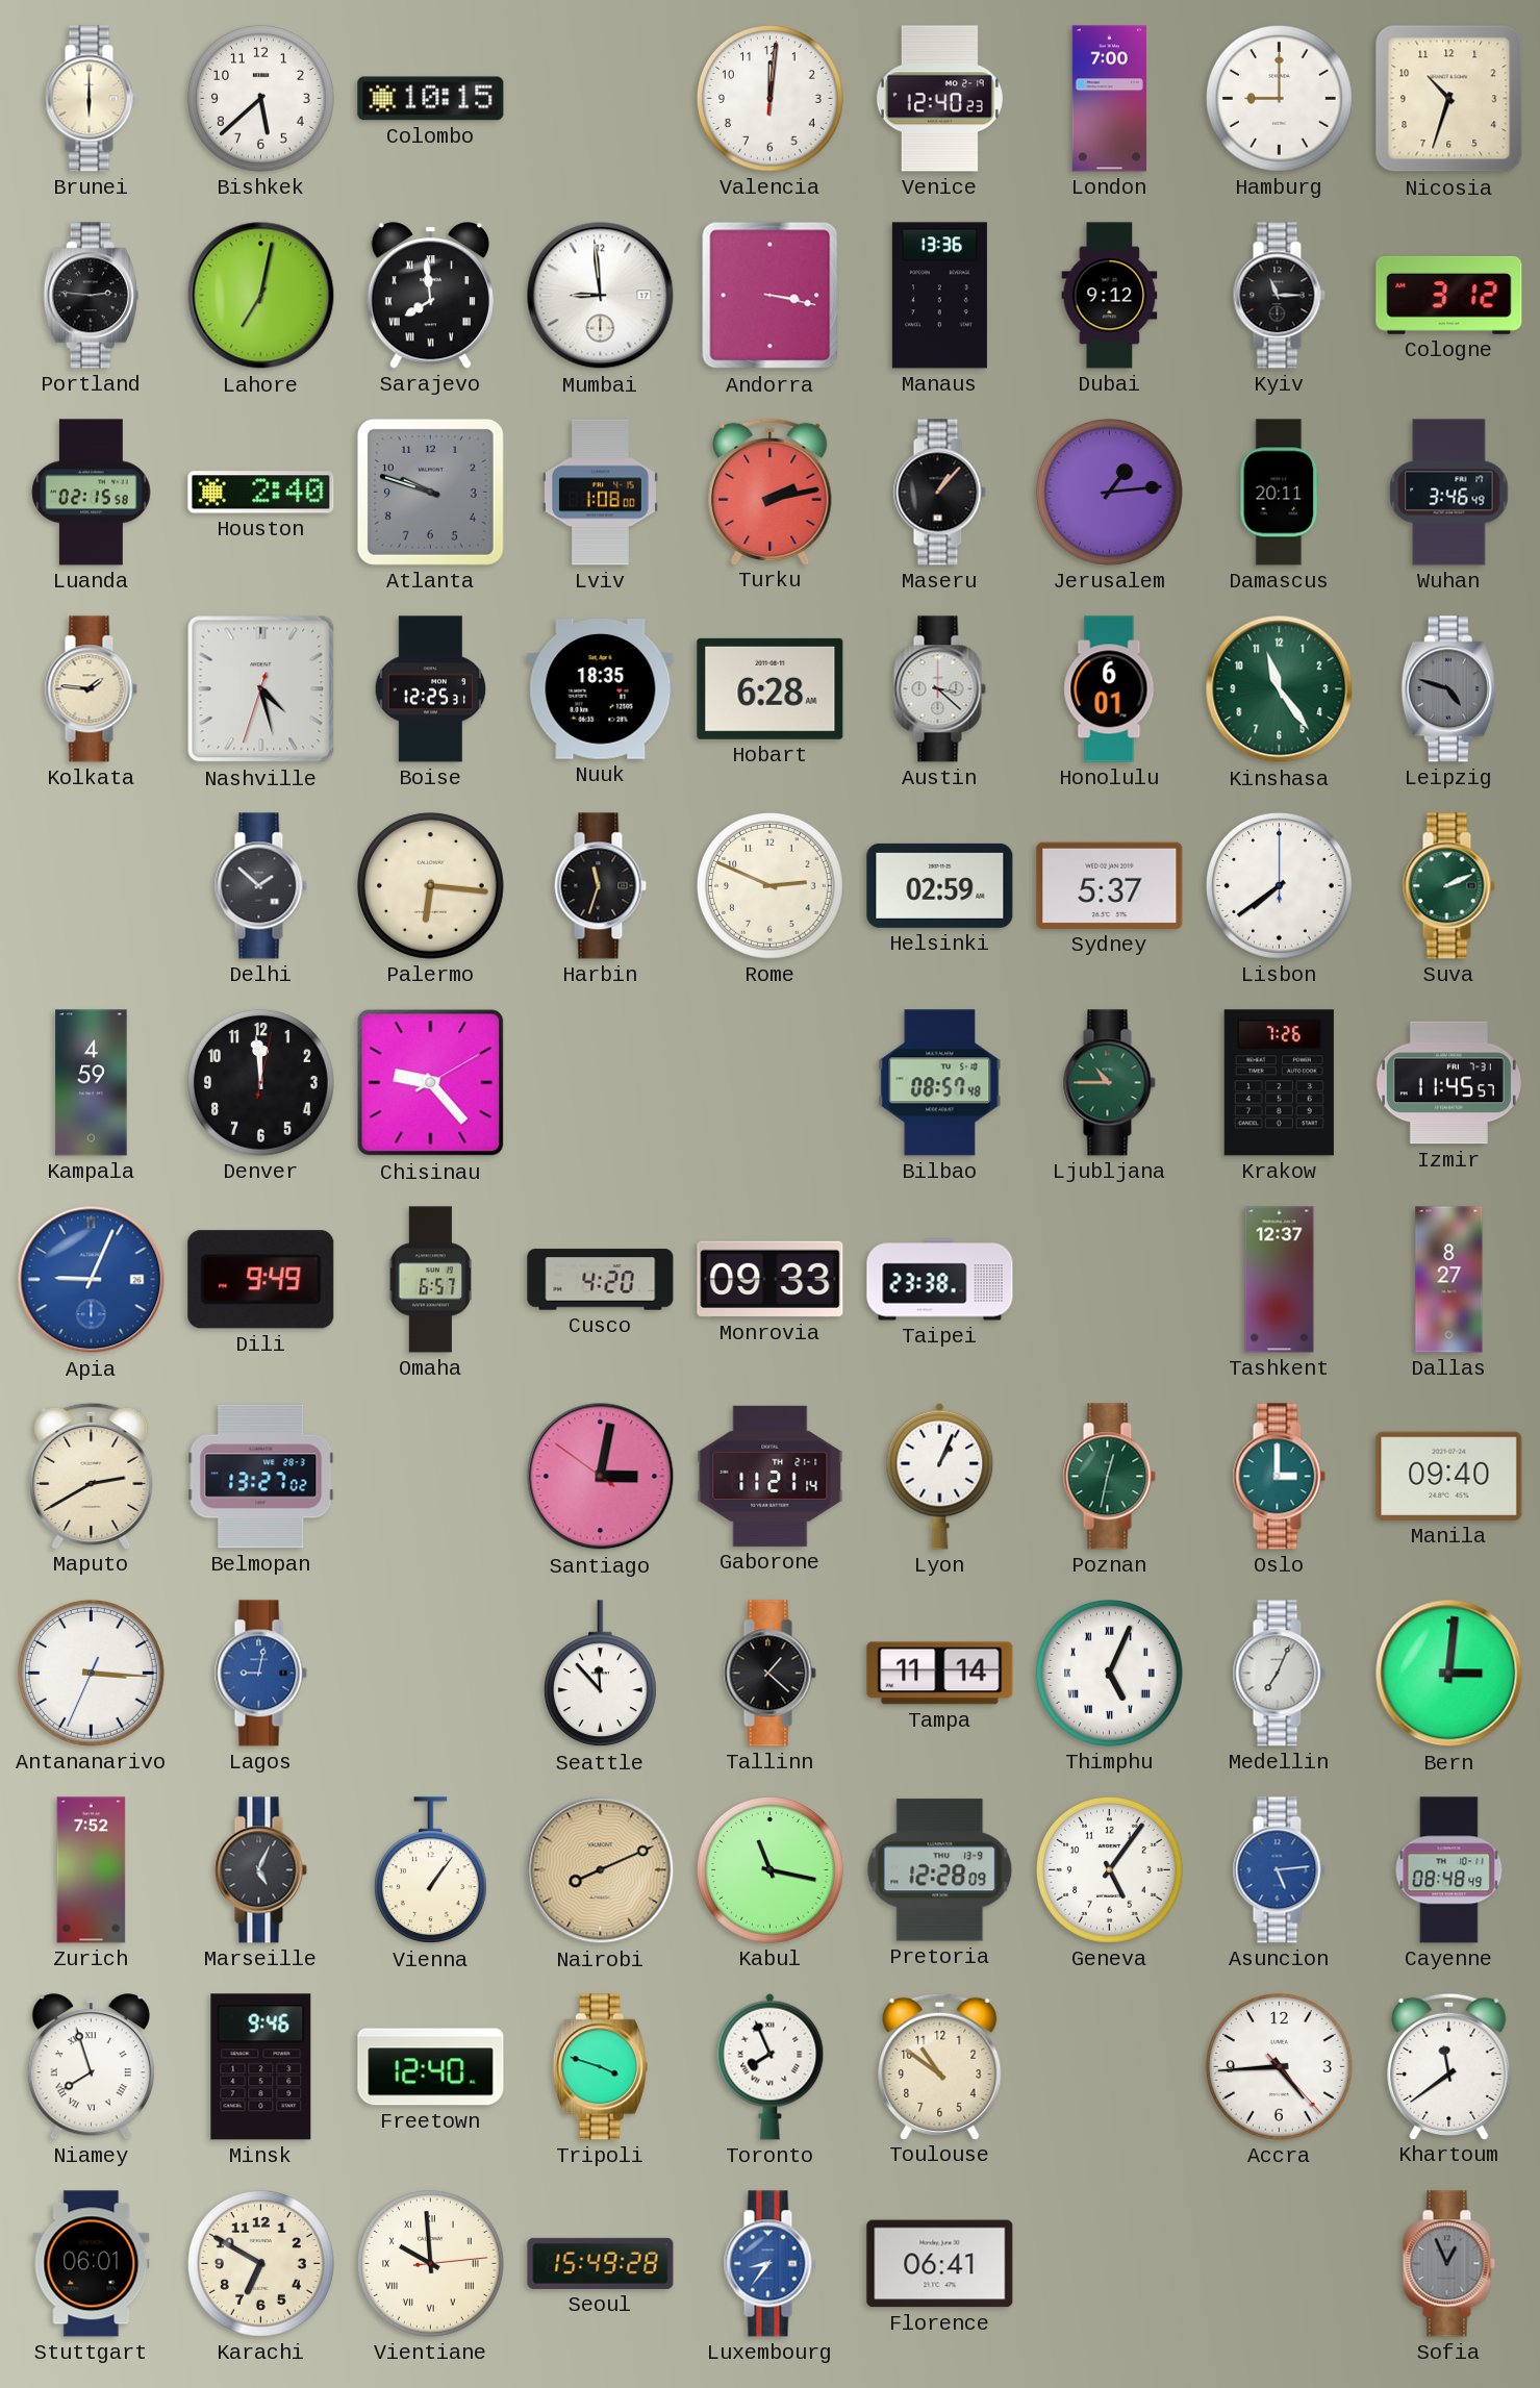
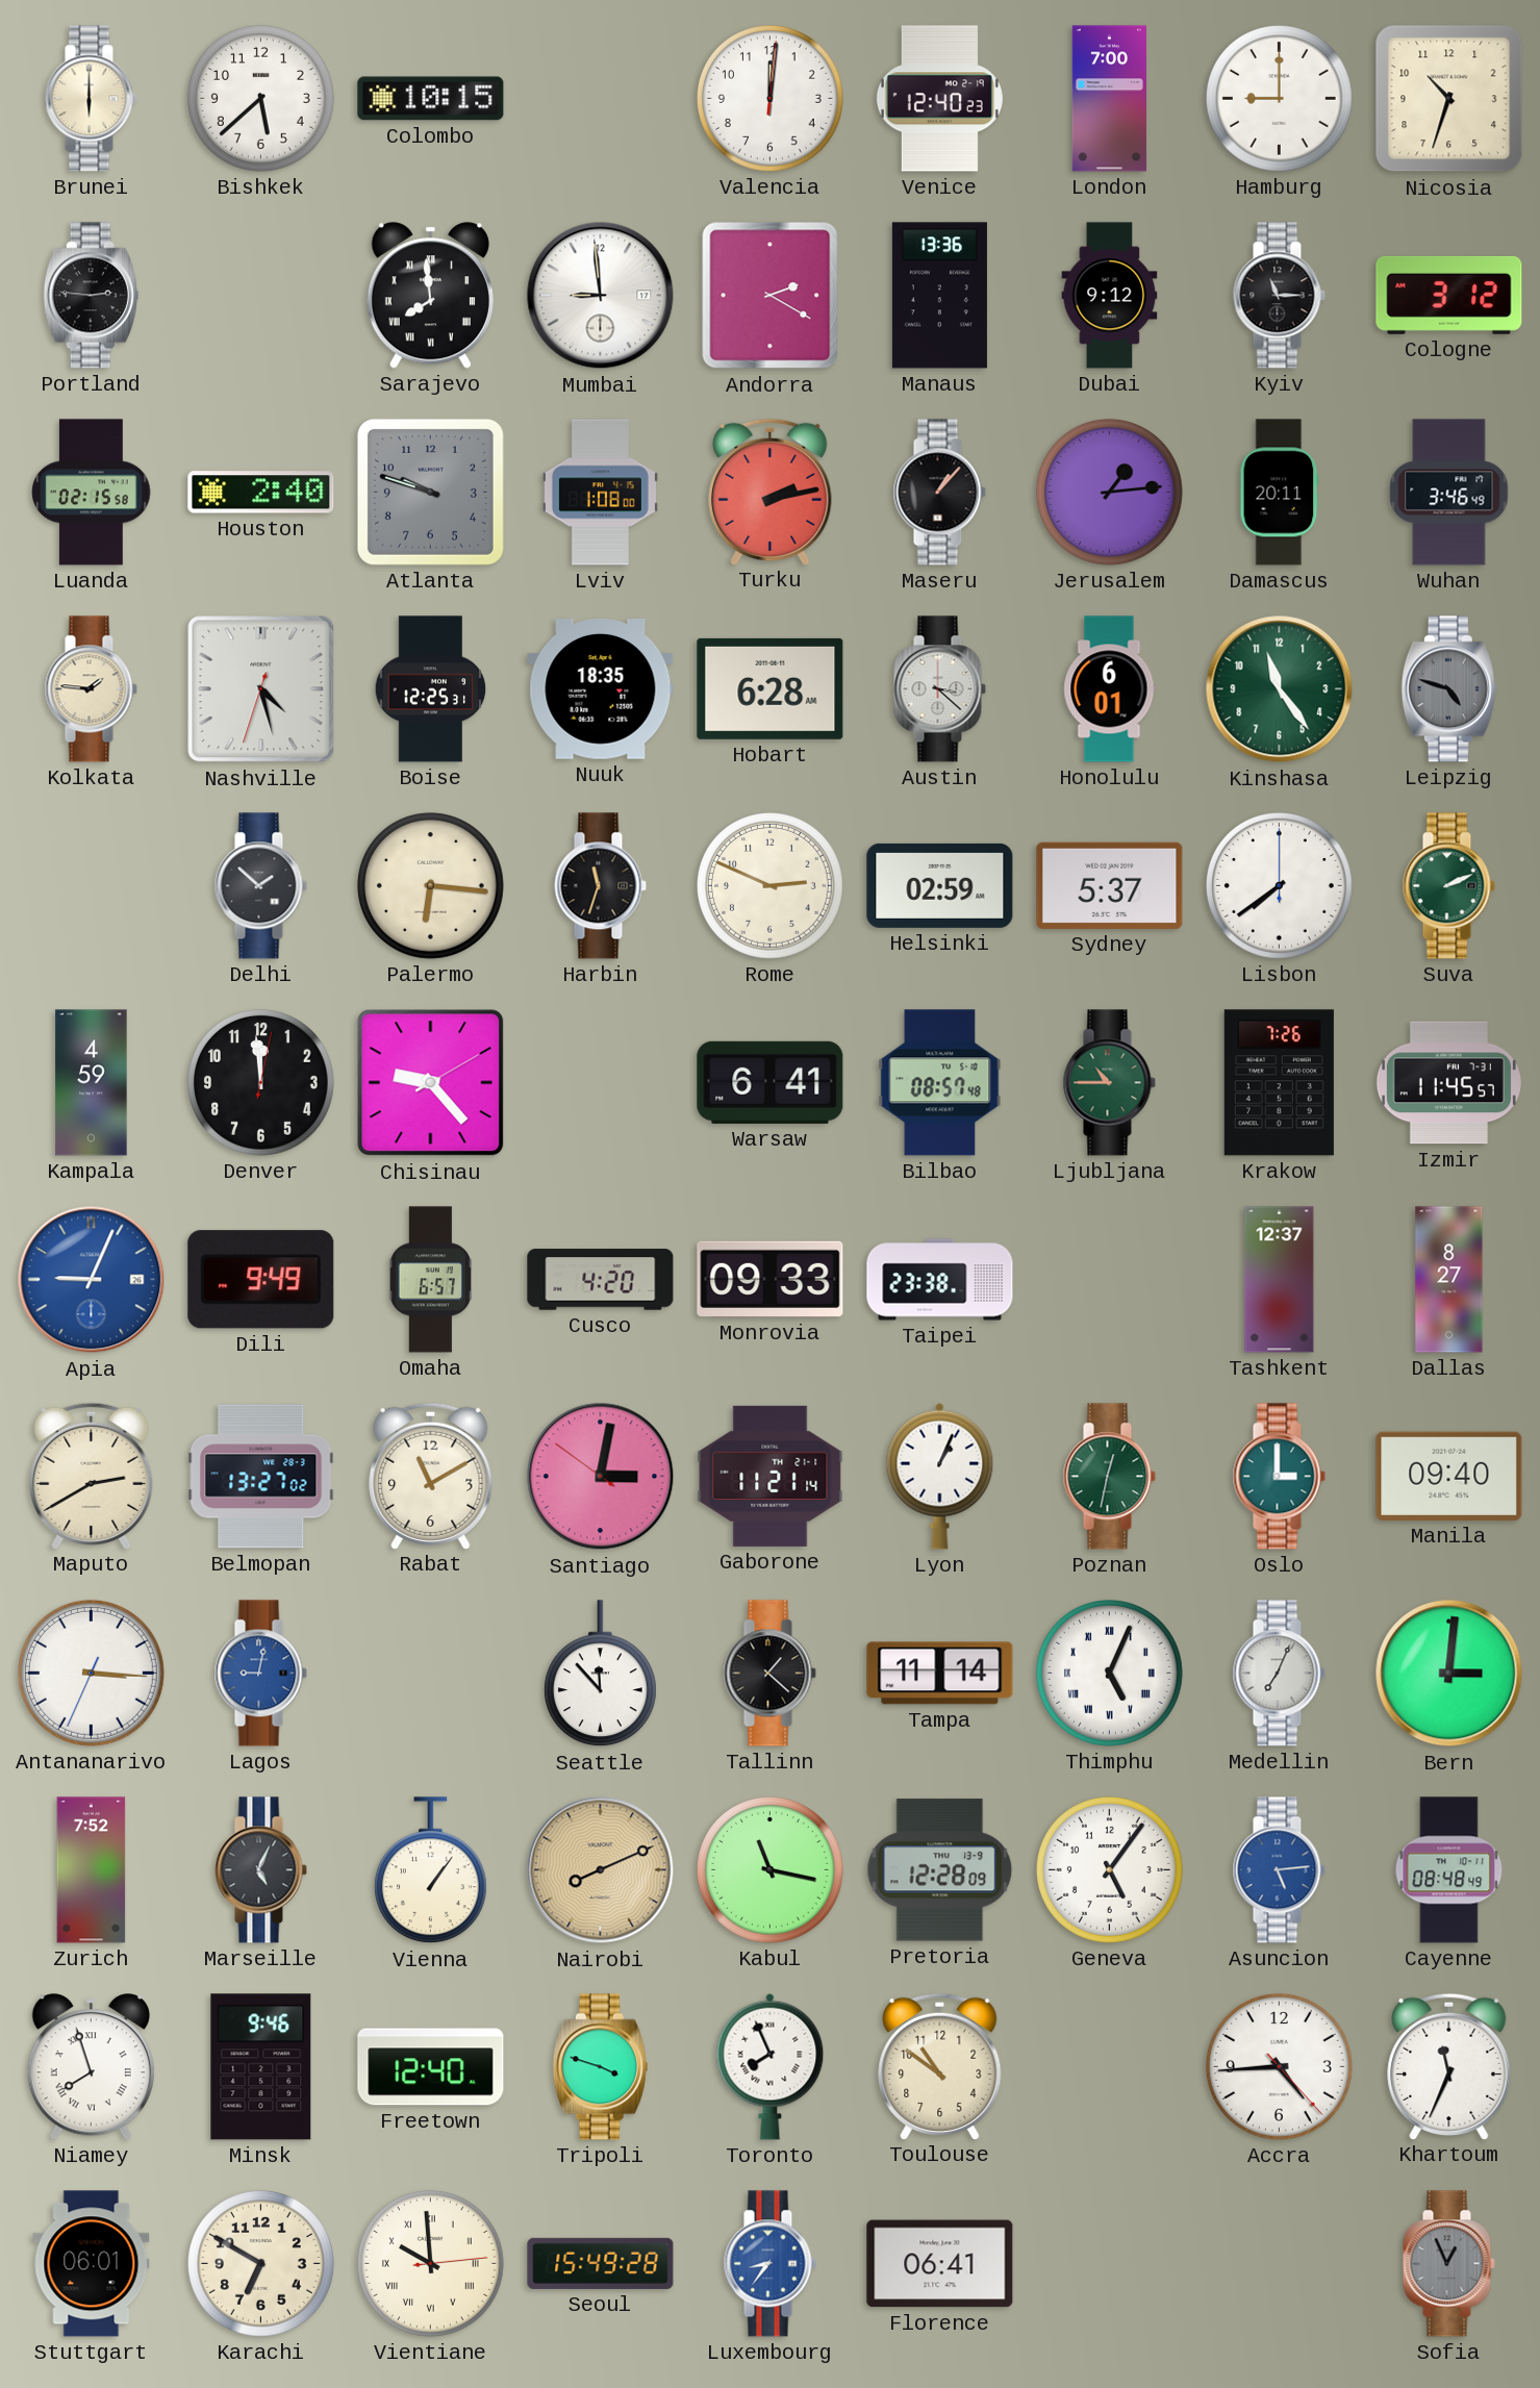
Lahore: 7:02 -> none
Andorra: 3:17 -> 2:20
Warsaw: none -> 6:41
Rabat: none -> 11:10
Khartoum: 11:39 -> 11:34
